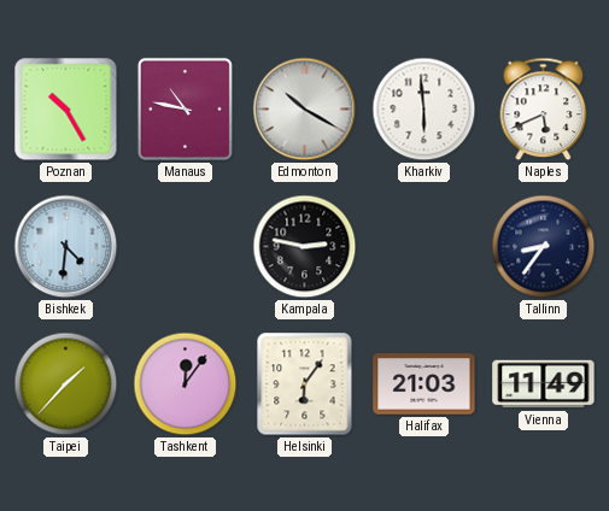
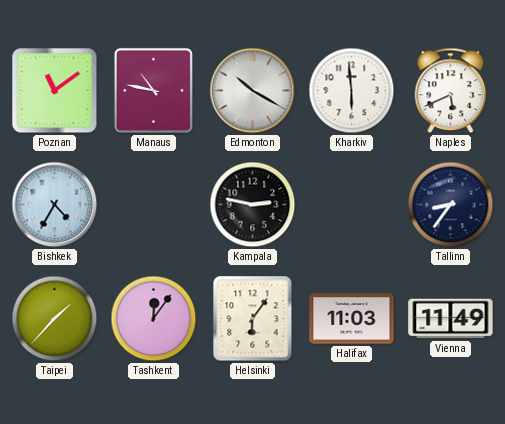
Poznan: 10:25 -> 11:09
Bishkek: 4:31 -> 4:35
Halifax: 21:03 -> 11:03
